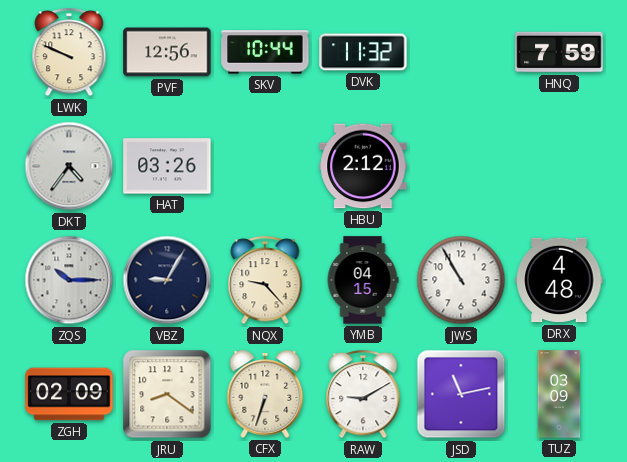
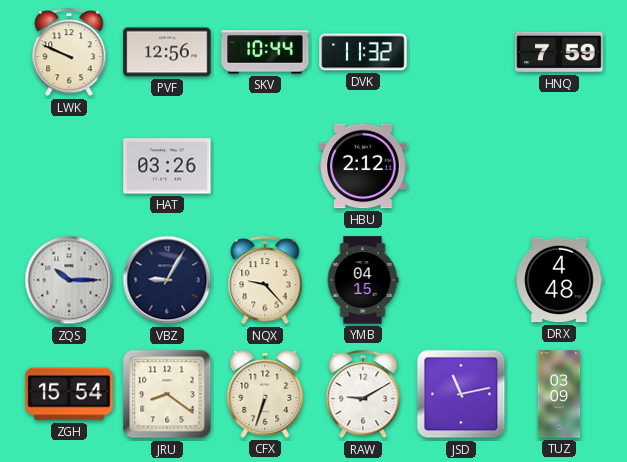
DKT: 4:36 -> none
JWS: 10:55 -> none
ZGH: 02:09 -> 15:54
